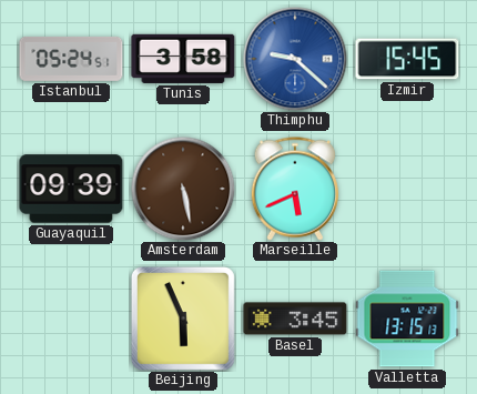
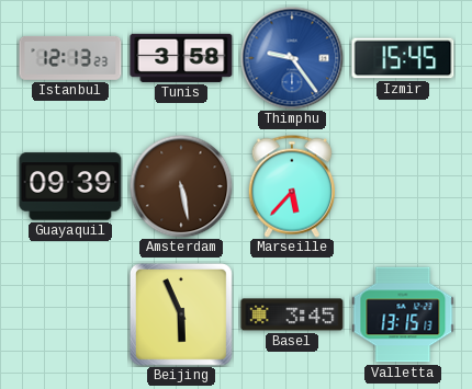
Istanbul: 05:24 -> 12:13
Thimphu: 9:22 -> 9:24
Marseille: 5:41 -> 5:37
